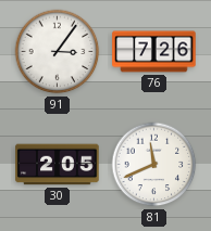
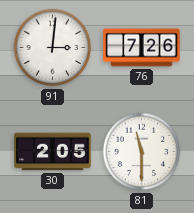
91: 3:06 -> 3:01
81: 11:41 -> 11:30
